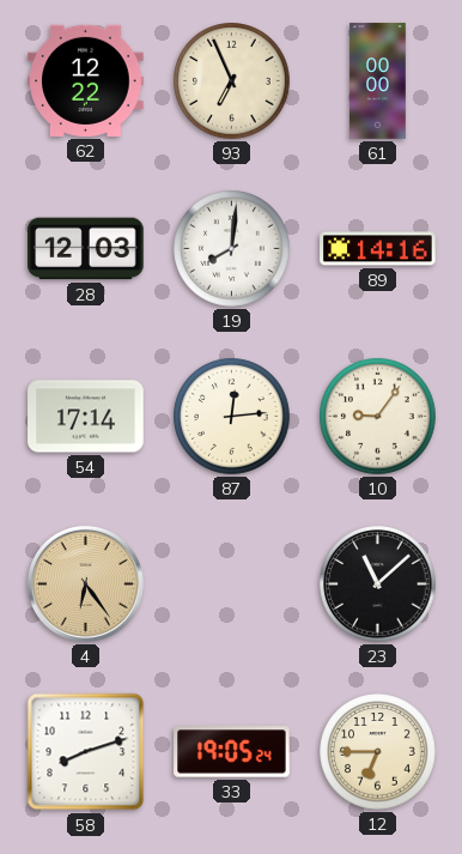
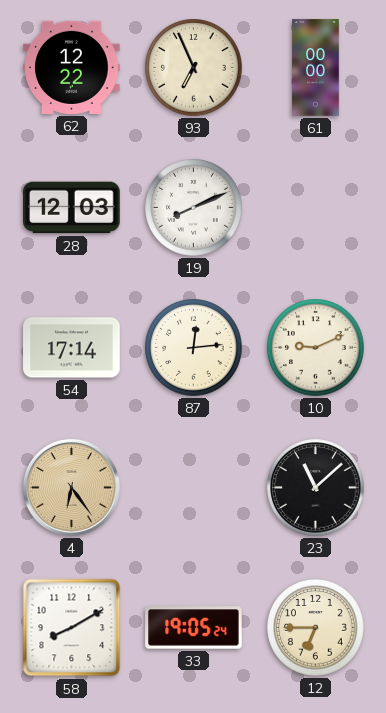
19: 8:01 -> 8:11
89: 14:16 -> none
10: 9:06 -> 9:11
58: 8:12 -> 8:10
